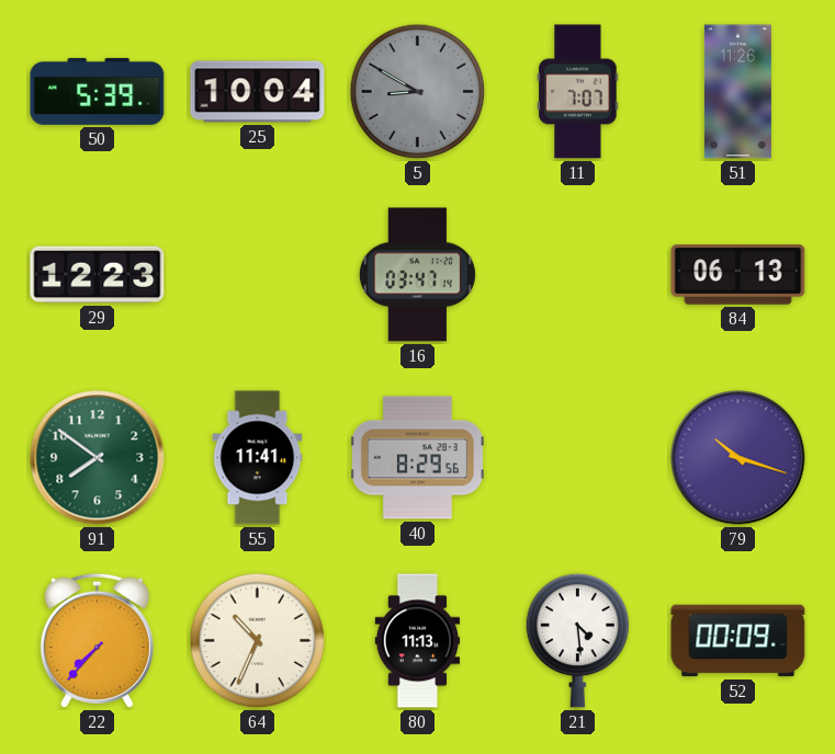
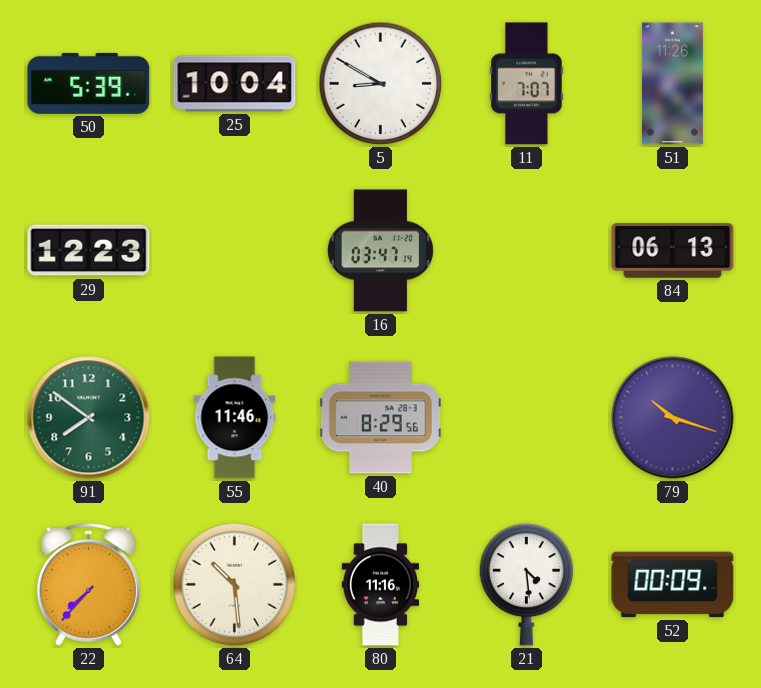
5 dial: grey -> white
55: 11:41 -> 11:46
64: 10:34 -> 10:29
80: 11:13 -> 11:16
